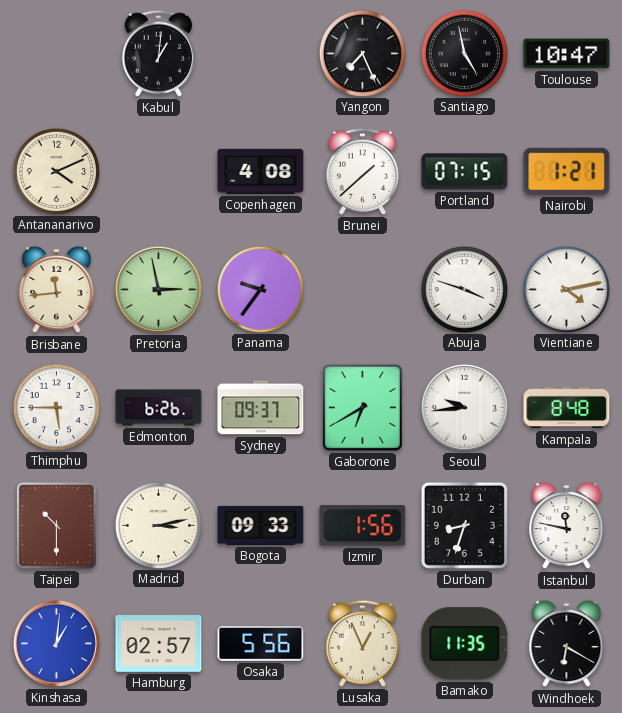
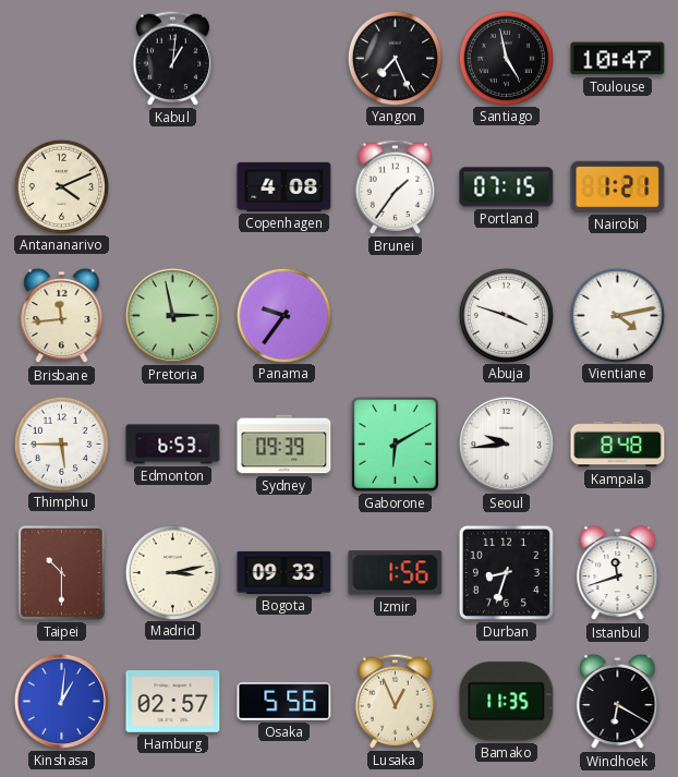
Brunei: 1:38 -> 1:36
Edmonton: 6:26 -> 6:53
Sydney: 09:37 -> 09:39
Gaborone: 6:40 -> 6:10
Istanbul: 11:47 -> 11:42
